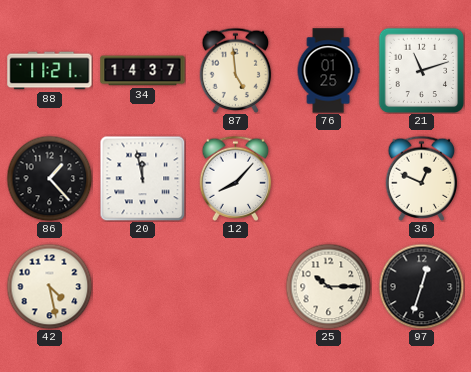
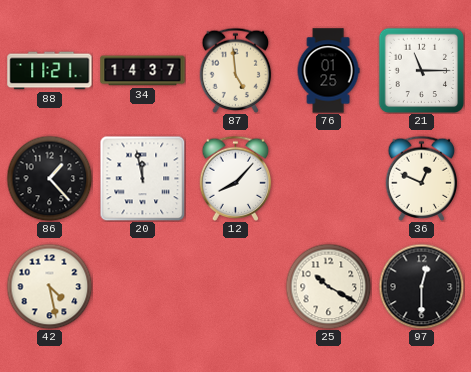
21: 11:12 -> 11:15
25: 10:15 -> 10:20
97: 12:33 -> 12:30
